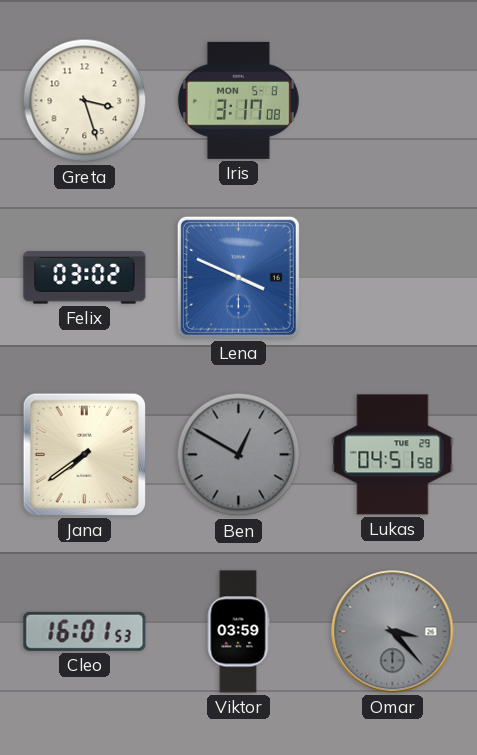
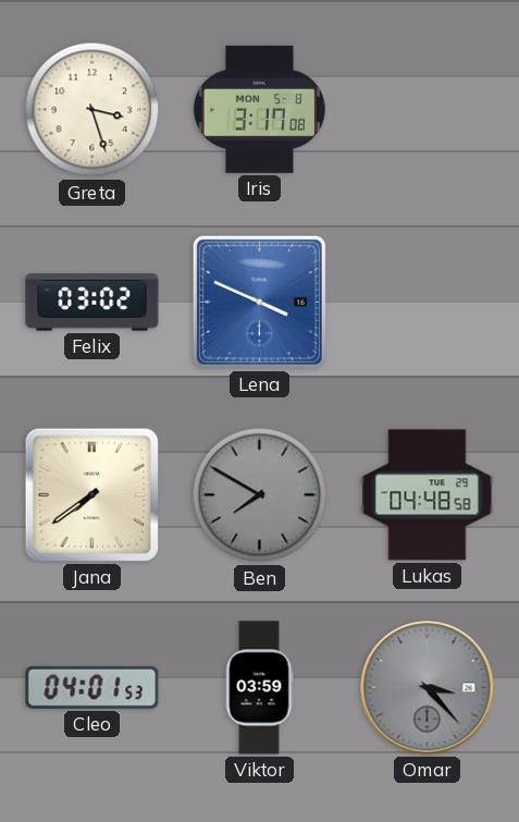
Ben: 12:50 -> 7:50
Lukas: 04:51 -> 04:48
Cleo: 16:01 -> 04:01
